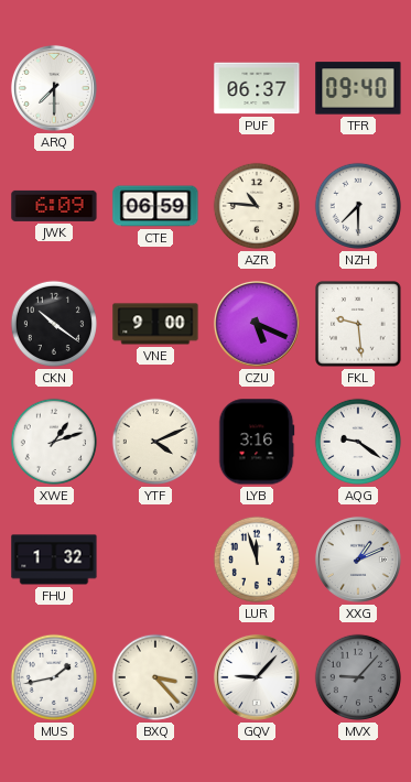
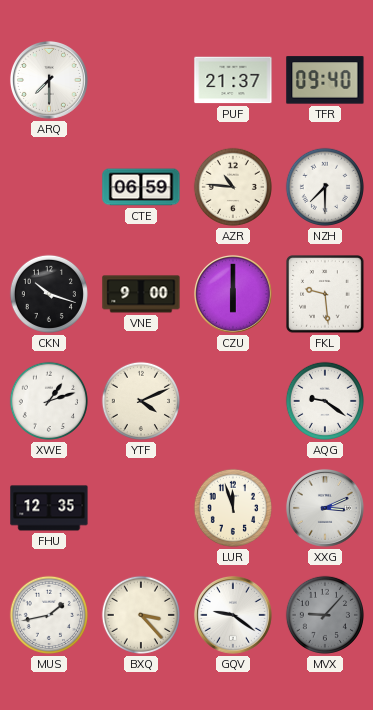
PUF: 06:37 -> 21:37
JWK: 6:09 -> none
CKN: 10:21 -> 10:18
CZU: 5:19 -> 6:00
LYB: 3:16 -> none
FHU: 1:32 -> 12:35
XXG: 1:11 -> 3:11
GQV: 9:07 -> 9:21
